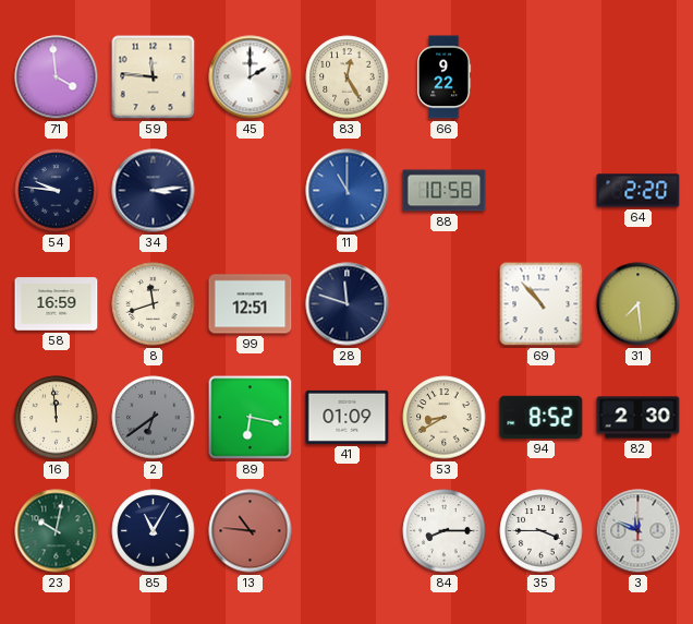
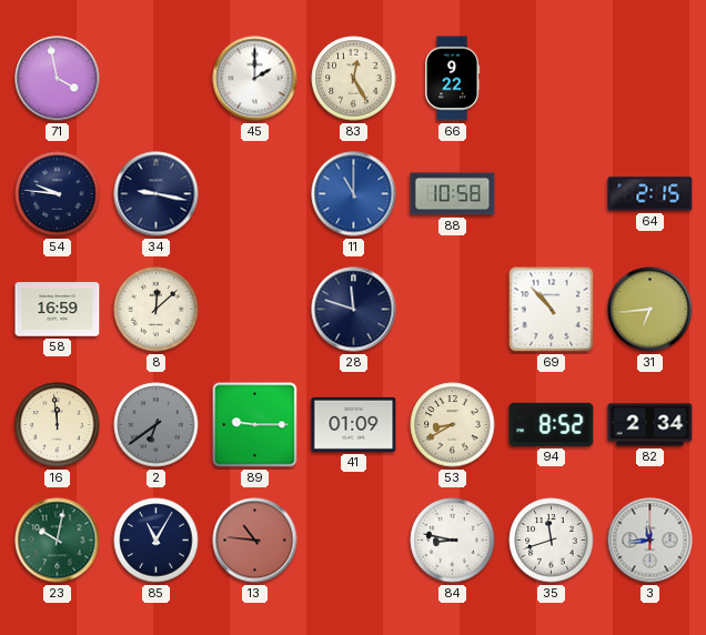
71: 3:59 -> 3:58
59: 11:46 -> none
34: 3:14 -> 9:17
64: 2:20 -> 2:15
8: 11:42 -> 12:08
99: 12:51 -> none
31: 7:29 -> 6:44
89: 6:17 -> 9:15
82: 2:30 -> 2:34
84: 8:15 -> 8:47
35: 3:45 -> 11:42
3: 11:49 -> 11:44
